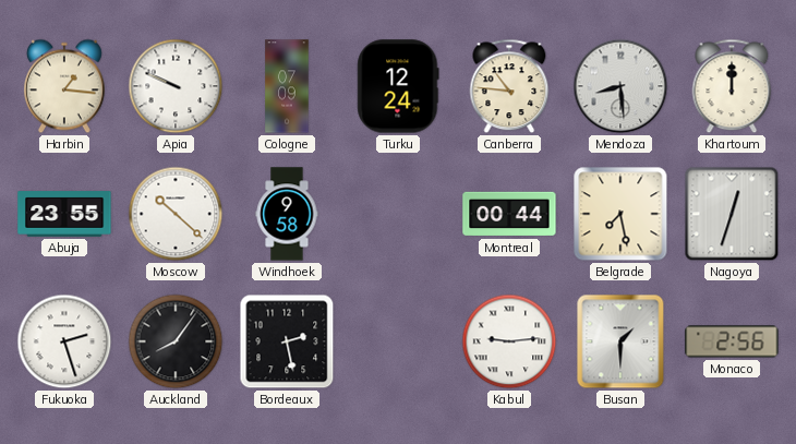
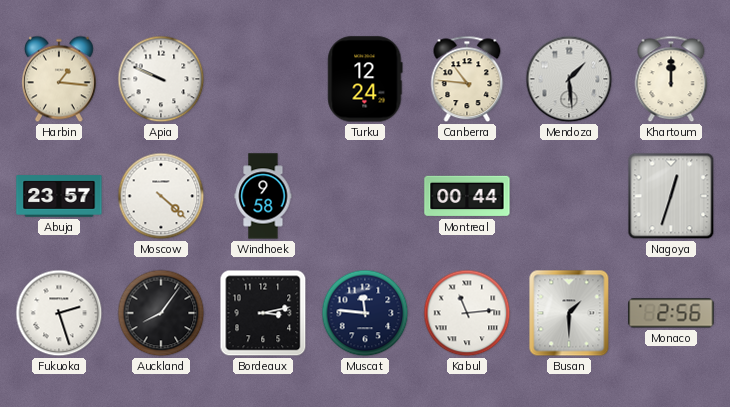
Cologne: 07:09 -> none
Mendoza: 8:29 -> 1:29
Abuja: 23:55 -> 23:57
Moscow: 10:22 -> 4:22
Belgrade: 7:28 -> none
Bordeaux: 2:28 -> 3:13
Muscat: none -> 11:46
Kabul: 9:14 -> 11:14
